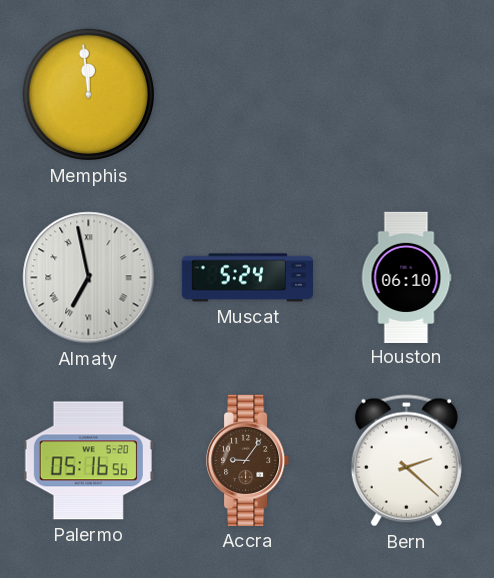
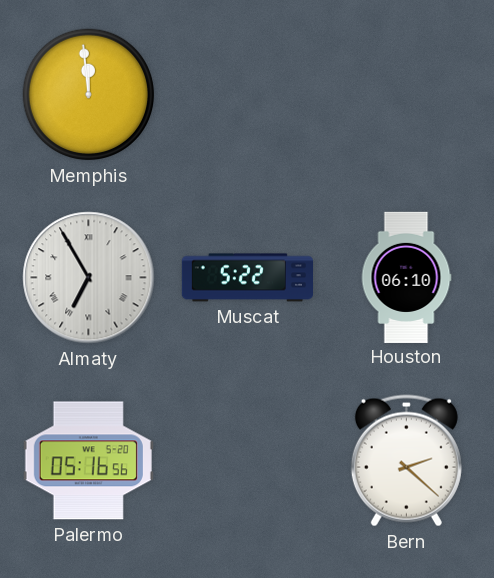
Almaty: 6:58 -> 6:55
Muscat: 5:24 -> 5:22
Accra: 9:06 -> none
